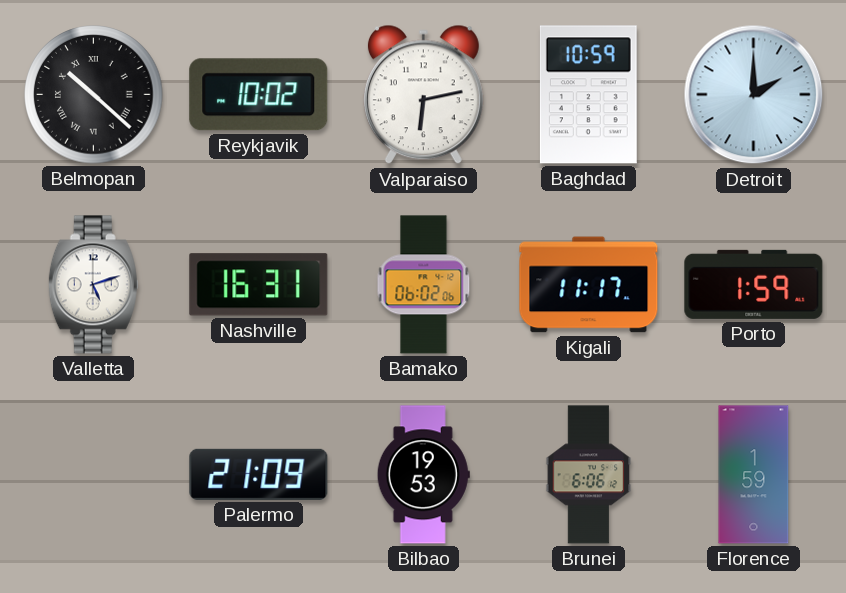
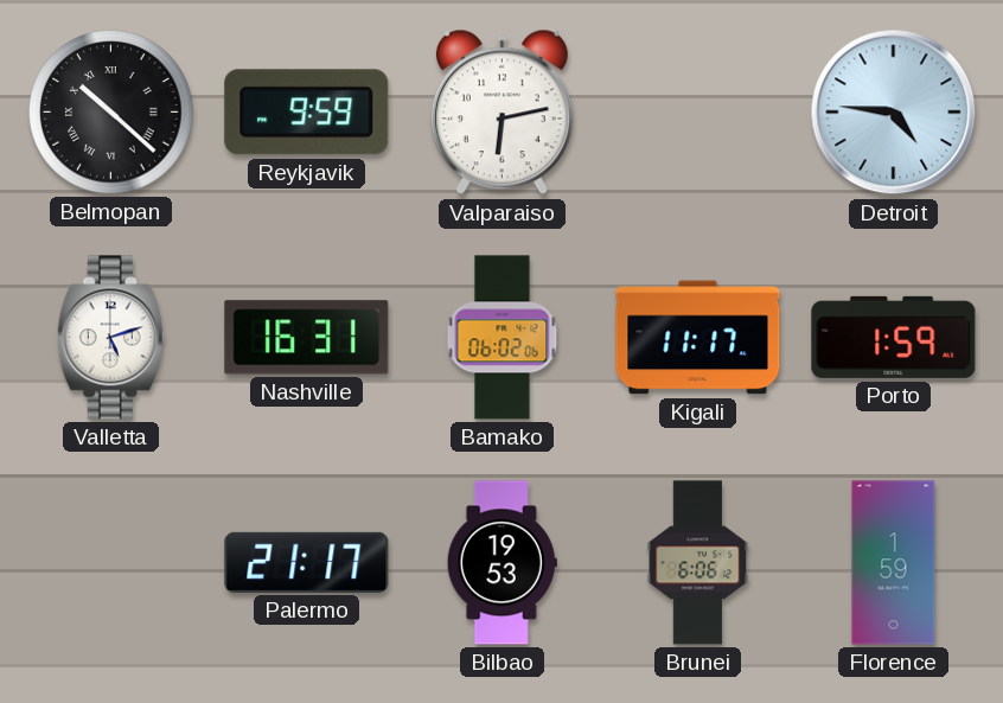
Reykjavik: 10:02 -> 9:59
Baghdad: 10:59 -> none
Detroit: 2:00 -> 4:46
Palermo: 21:09 -> 21:17
